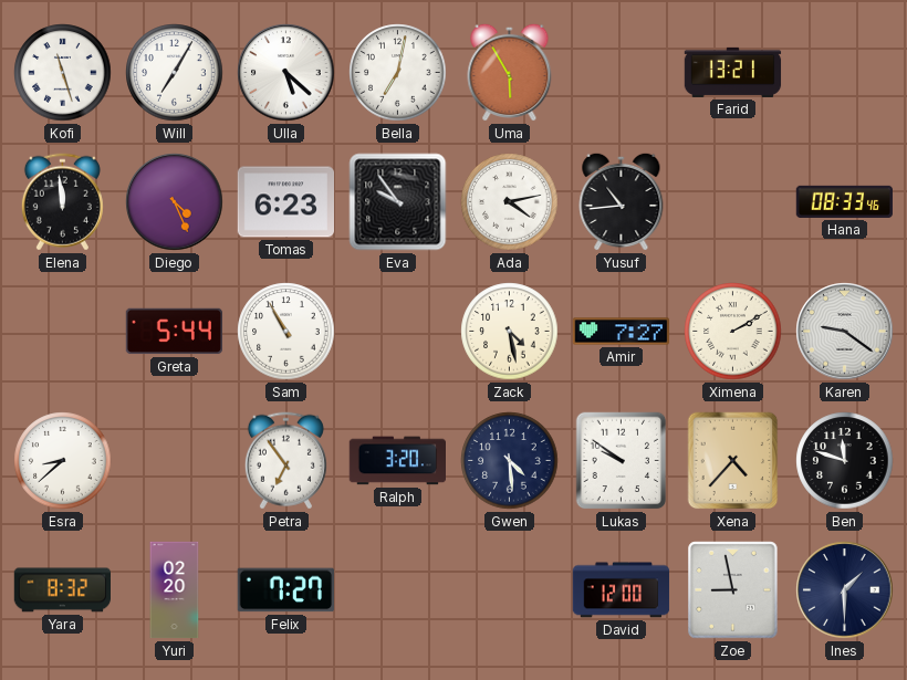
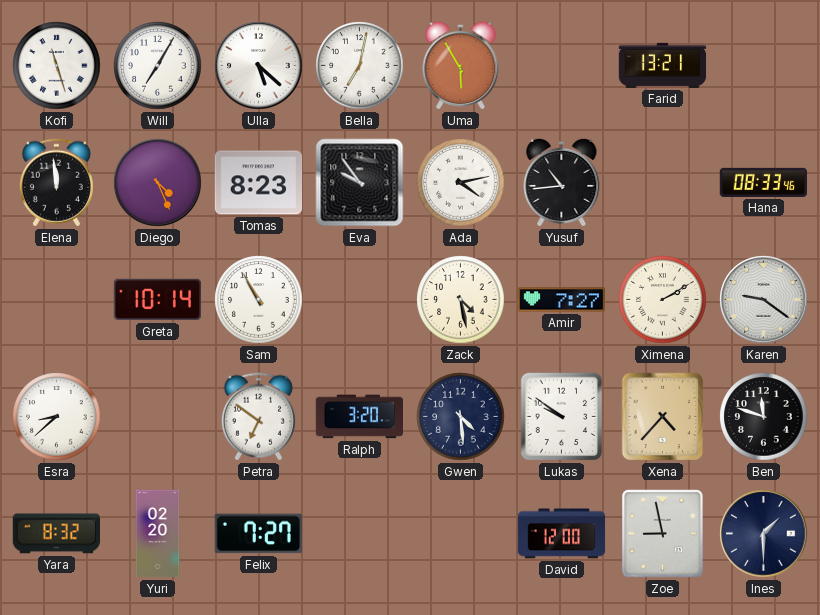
Tomas: 6:23 -> 8:23
Greta: 5:44 -> 10:14
Petra: 6:54 -> 6:51
